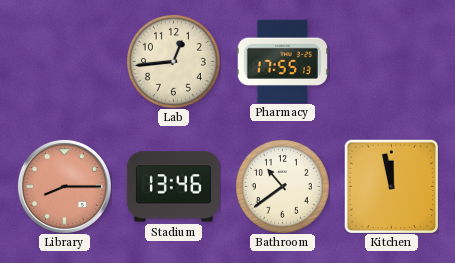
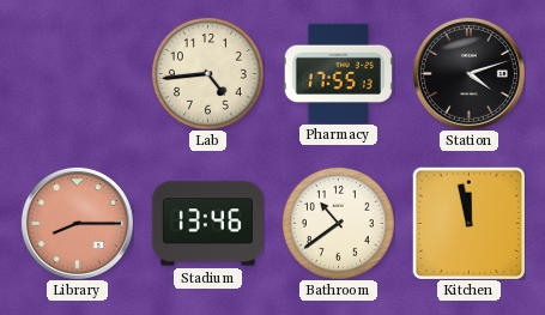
Lab: 12:44 -> 4:44
Station: none -> 4:12
